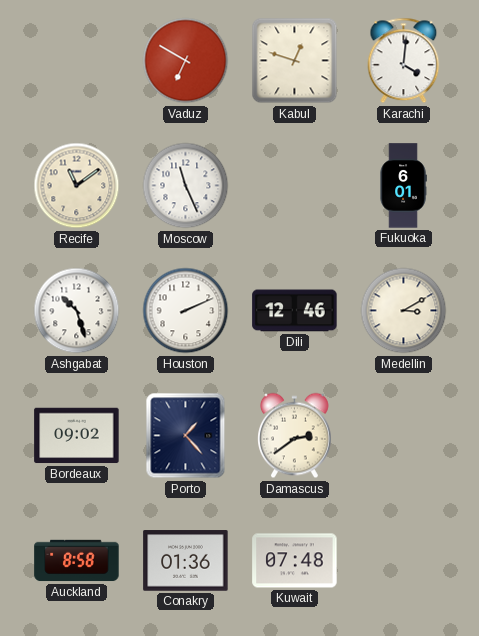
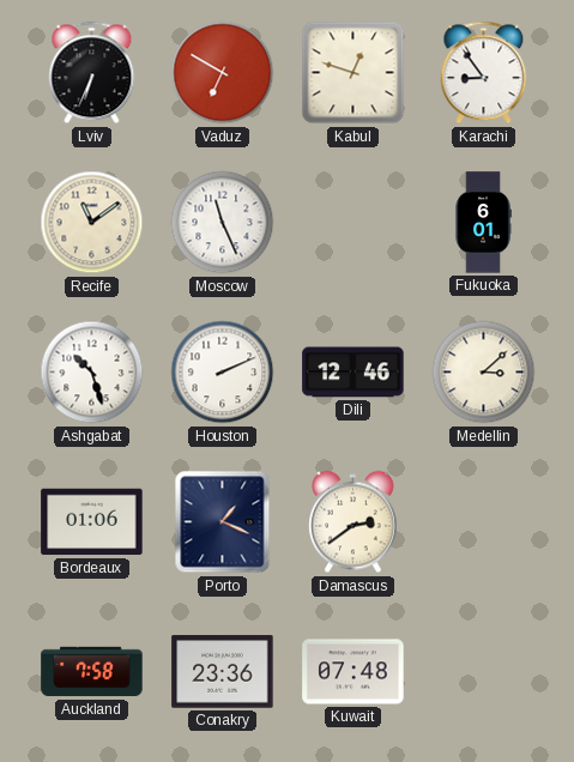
Lviv: none -> 6:34
Karachi: 4:01 -> 8:54
Medellin: 3:10 -> 3:08
Bordeaux: 09:02 -> 01:06
Porto: 1:23 -> 1:19
Auckland: 8:58 -> 7:58
Conakry: 01:36 -> 23:36
